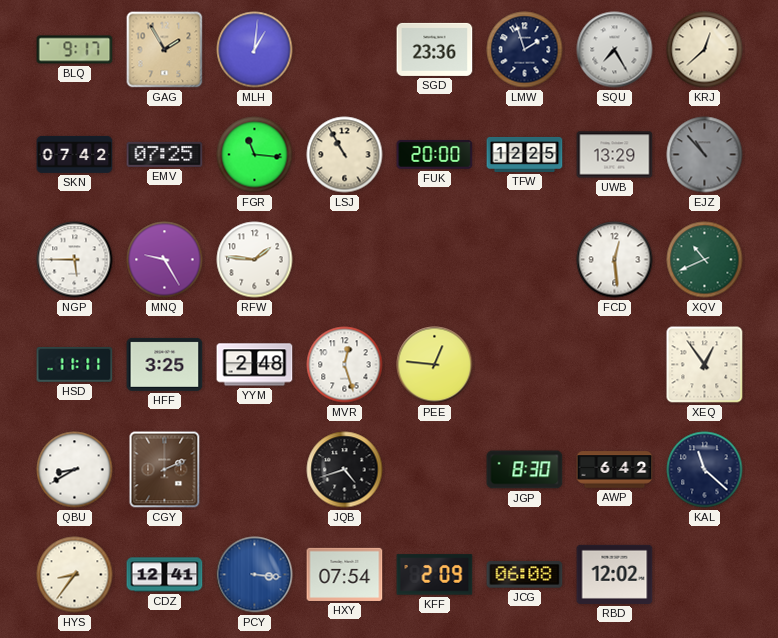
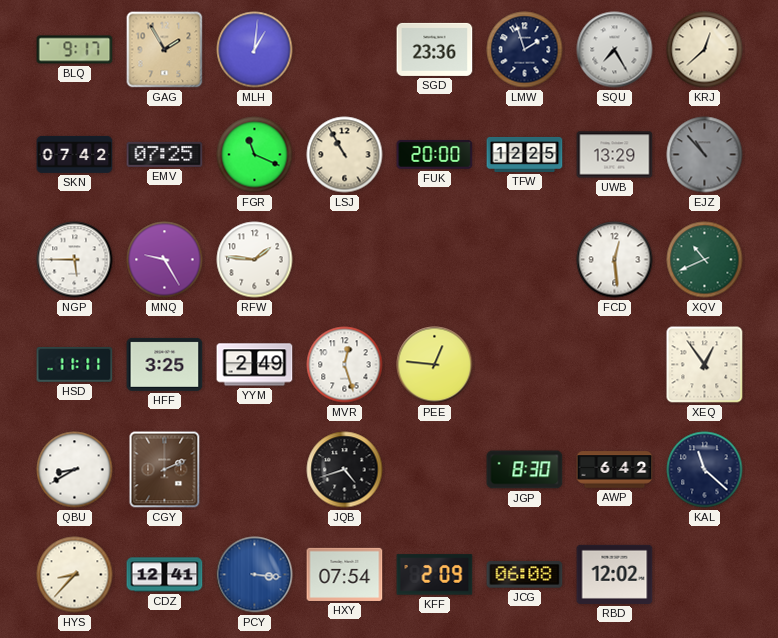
FGR: 11:16 -> 11:19
YYM: 2:48 -> 2:49
HYS: 8:36 -> 8:37
